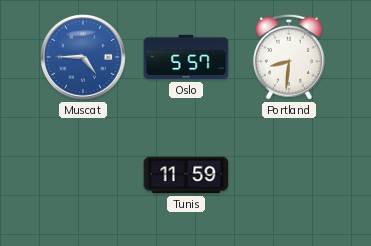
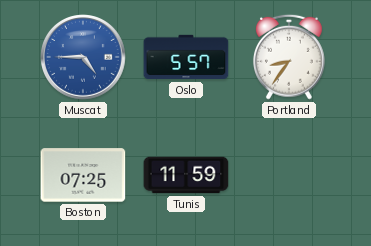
Portland: 8:31 -> 8:36
Boston: none -> 07:25
